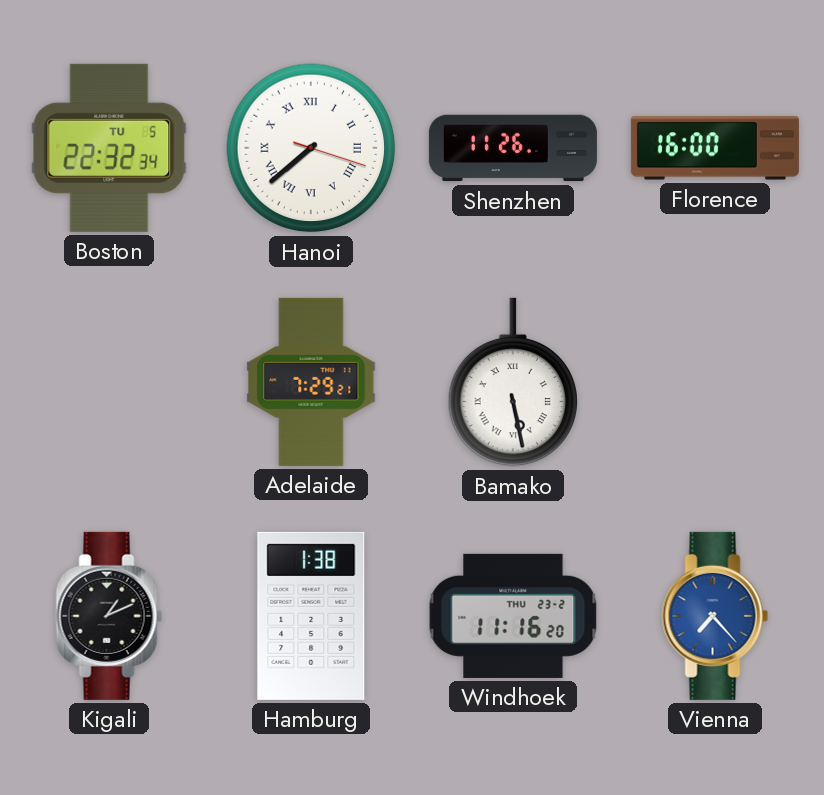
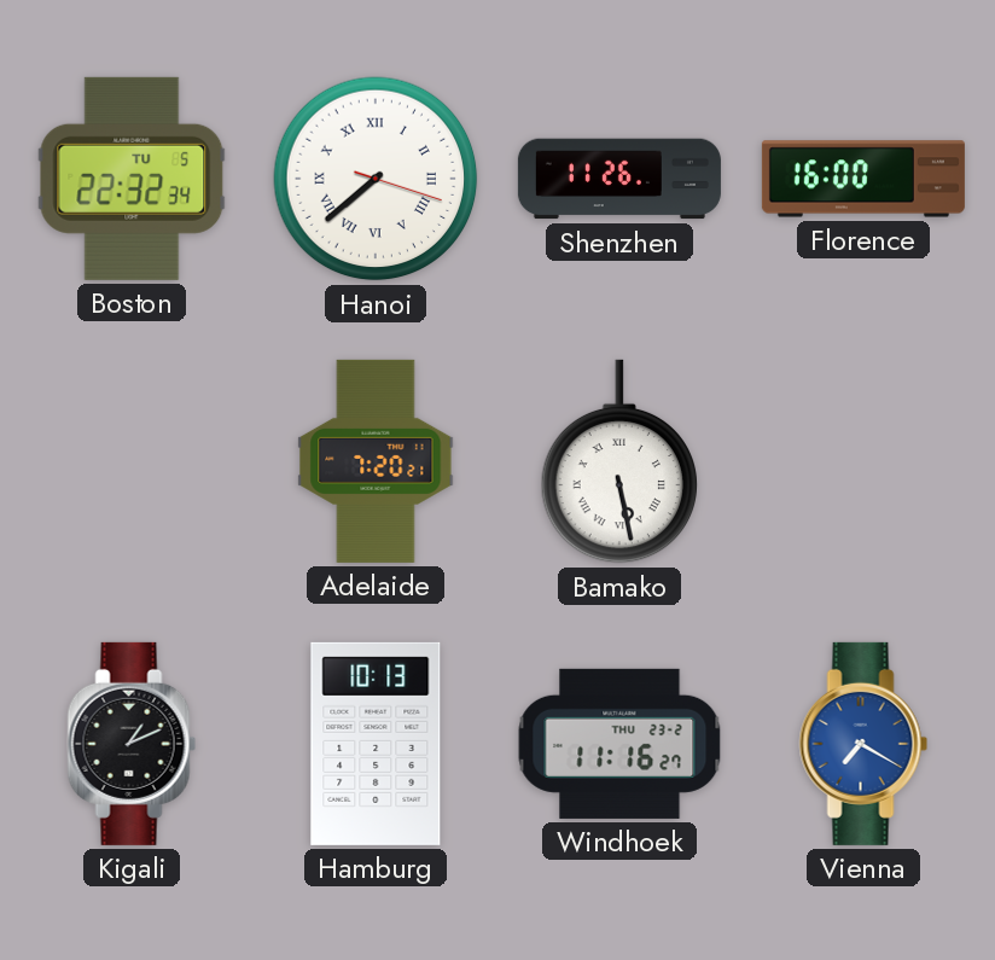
Adelaide: 7:29 -> 7:20
Hamburg: 1:38 -> 10:13
Windhoek: 11:16:20 -> 11:16:27
Vienna: 7:23 -> 7:20
